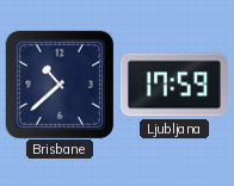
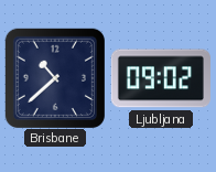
Ljubljana: 17:59 -> 09:02
